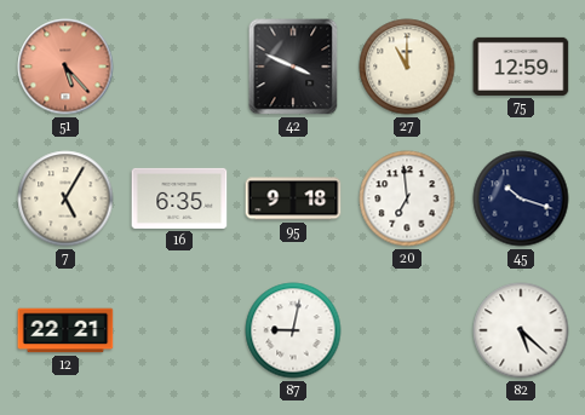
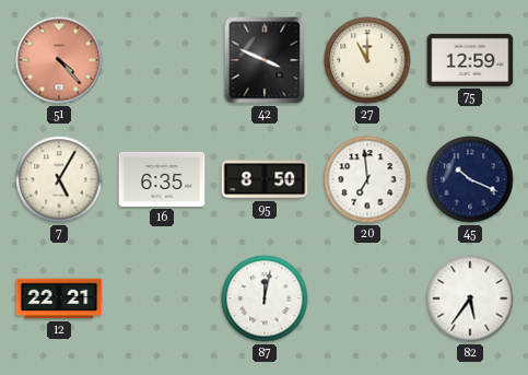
51: 5:23 -> 4:23
95: 9:18 -> 8:50
45: 10:18 -> 10:19
87: 9:02 -> 12:02
82: 5:22 -> 5:36
